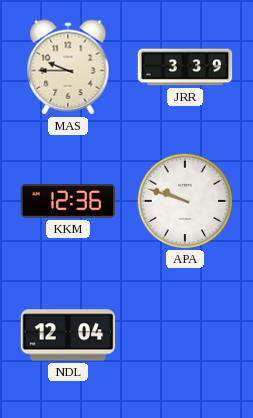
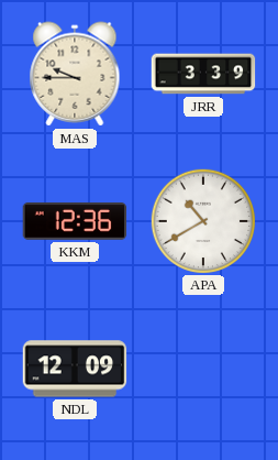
APA: 9:48 -> 10:40
NDL: 12:04 -> 12:09
